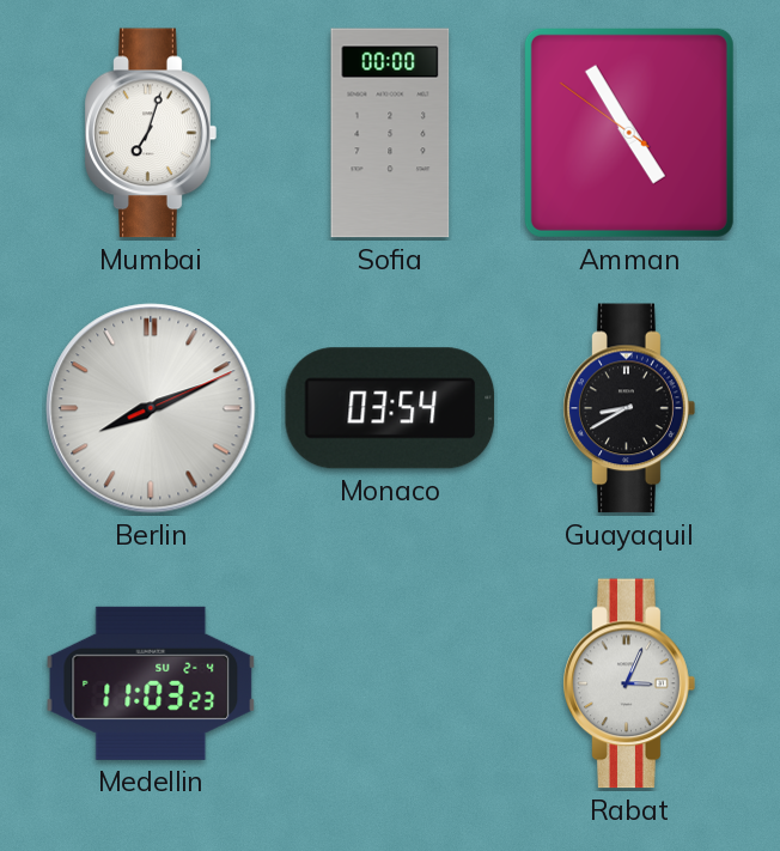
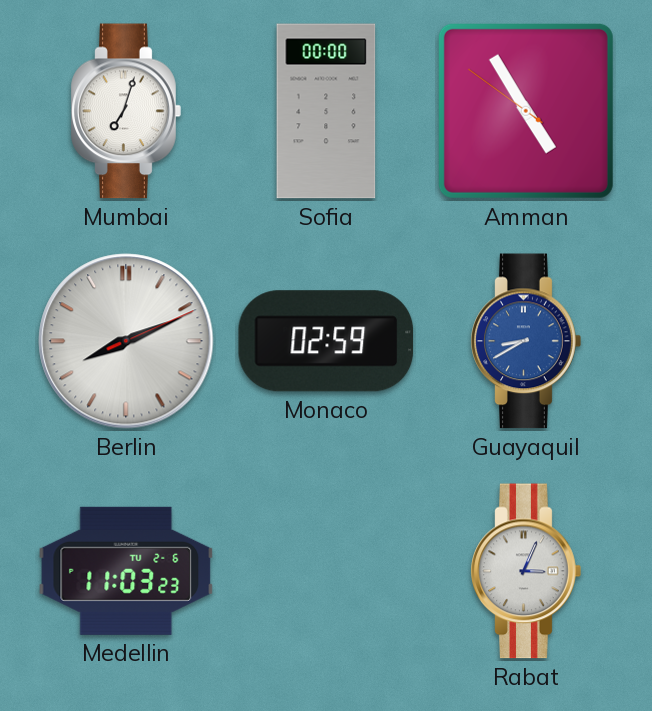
Monaco: 03:54 -> 02:59
Guayaquil dial: black -> blue
Medellin date: SU 2-4 -> TU 2-6
